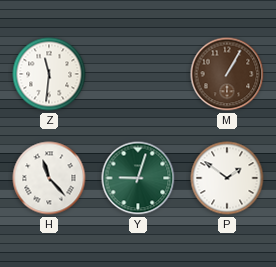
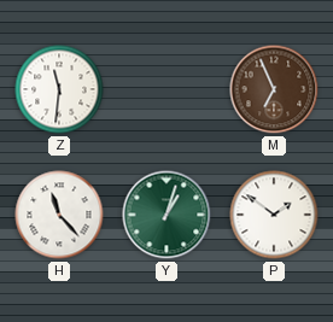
M: 1:05 -> 6:56
Y: 9:03 -> 1:03
